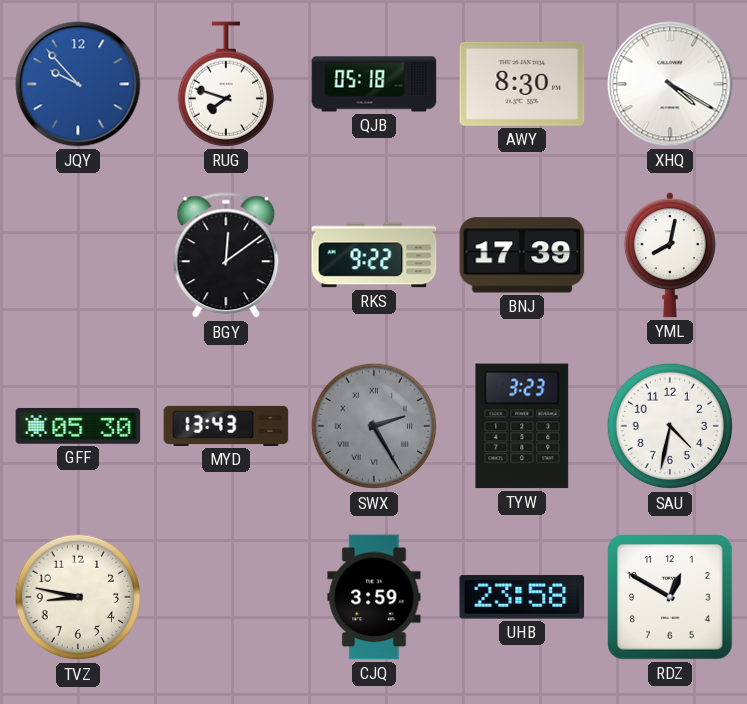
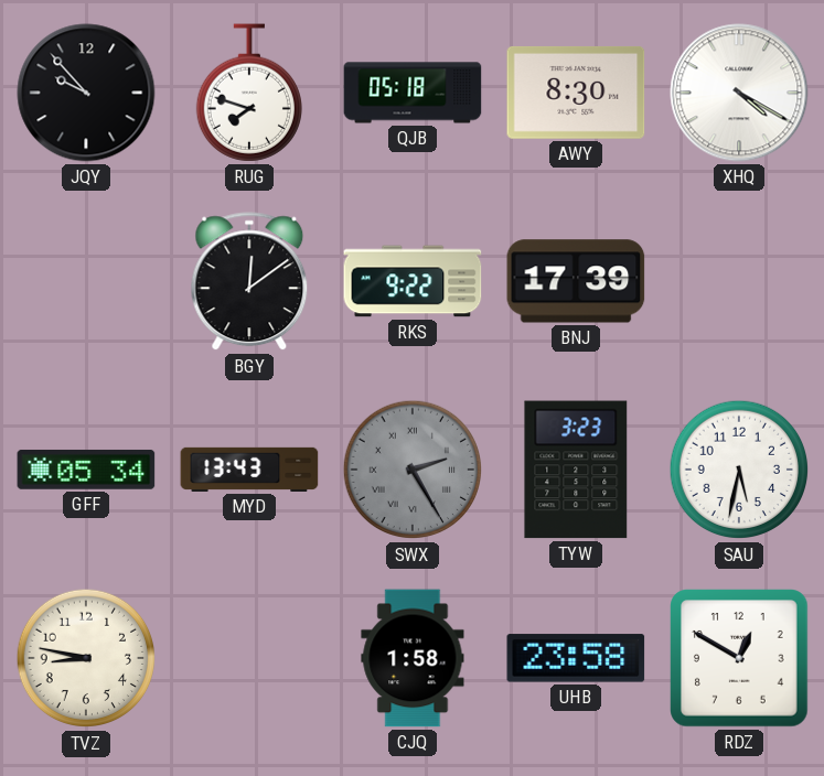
JQY dial: blue -> black
YML: 8:02 -> none
GFF: 05:30 -> 05:34
SAU: 4:32 -> 5:32
CJQ: 3:59 -> 1:58
